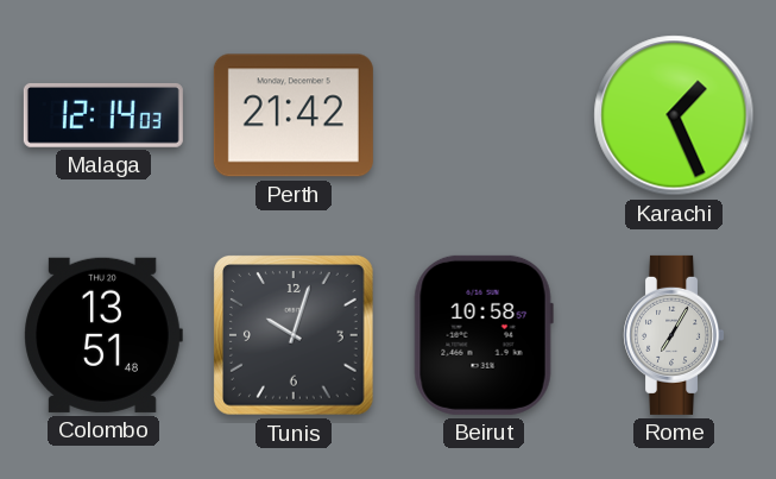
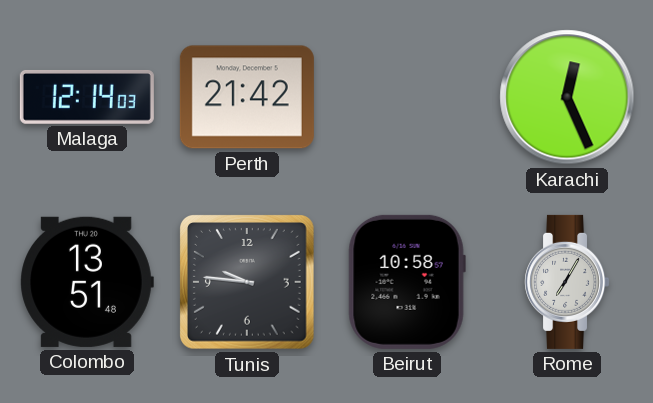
Karachi: 1:26 -> 12:26
Tunis: 10:03 -> 9:46
